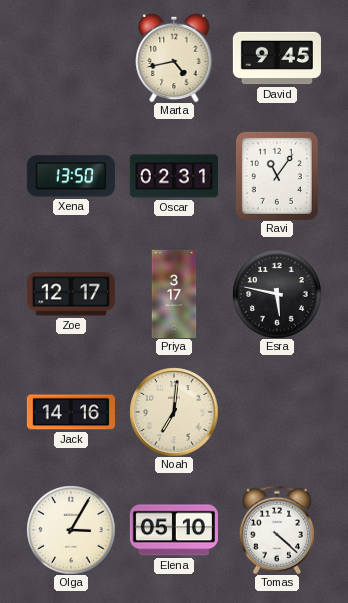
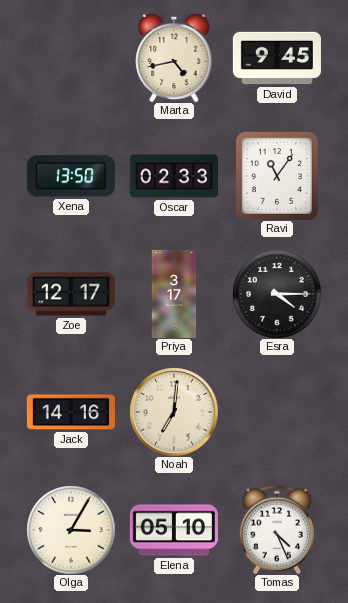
Oscar: 02:31 -> 02:33
Esra: 5:47 -> 4:15
Tomas: 4:22 -> 4:26
